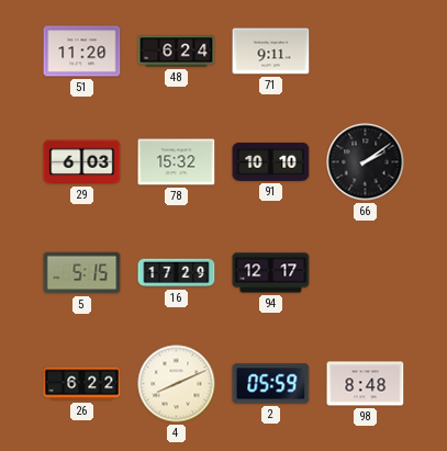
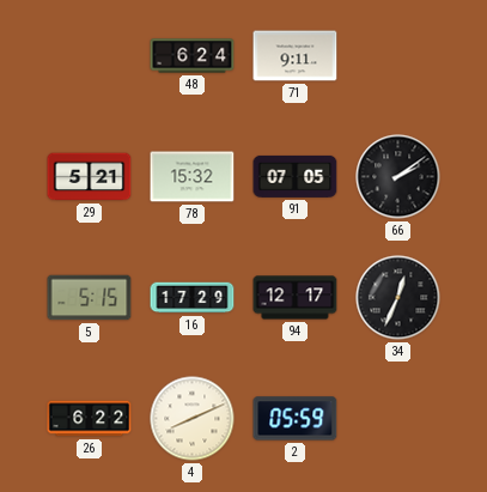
51: 11:20 -> none
29: 6:03 -> 5:21
91: 10:10 -> 07:05
34: none -> 12:34
98: 8:48 -> none
